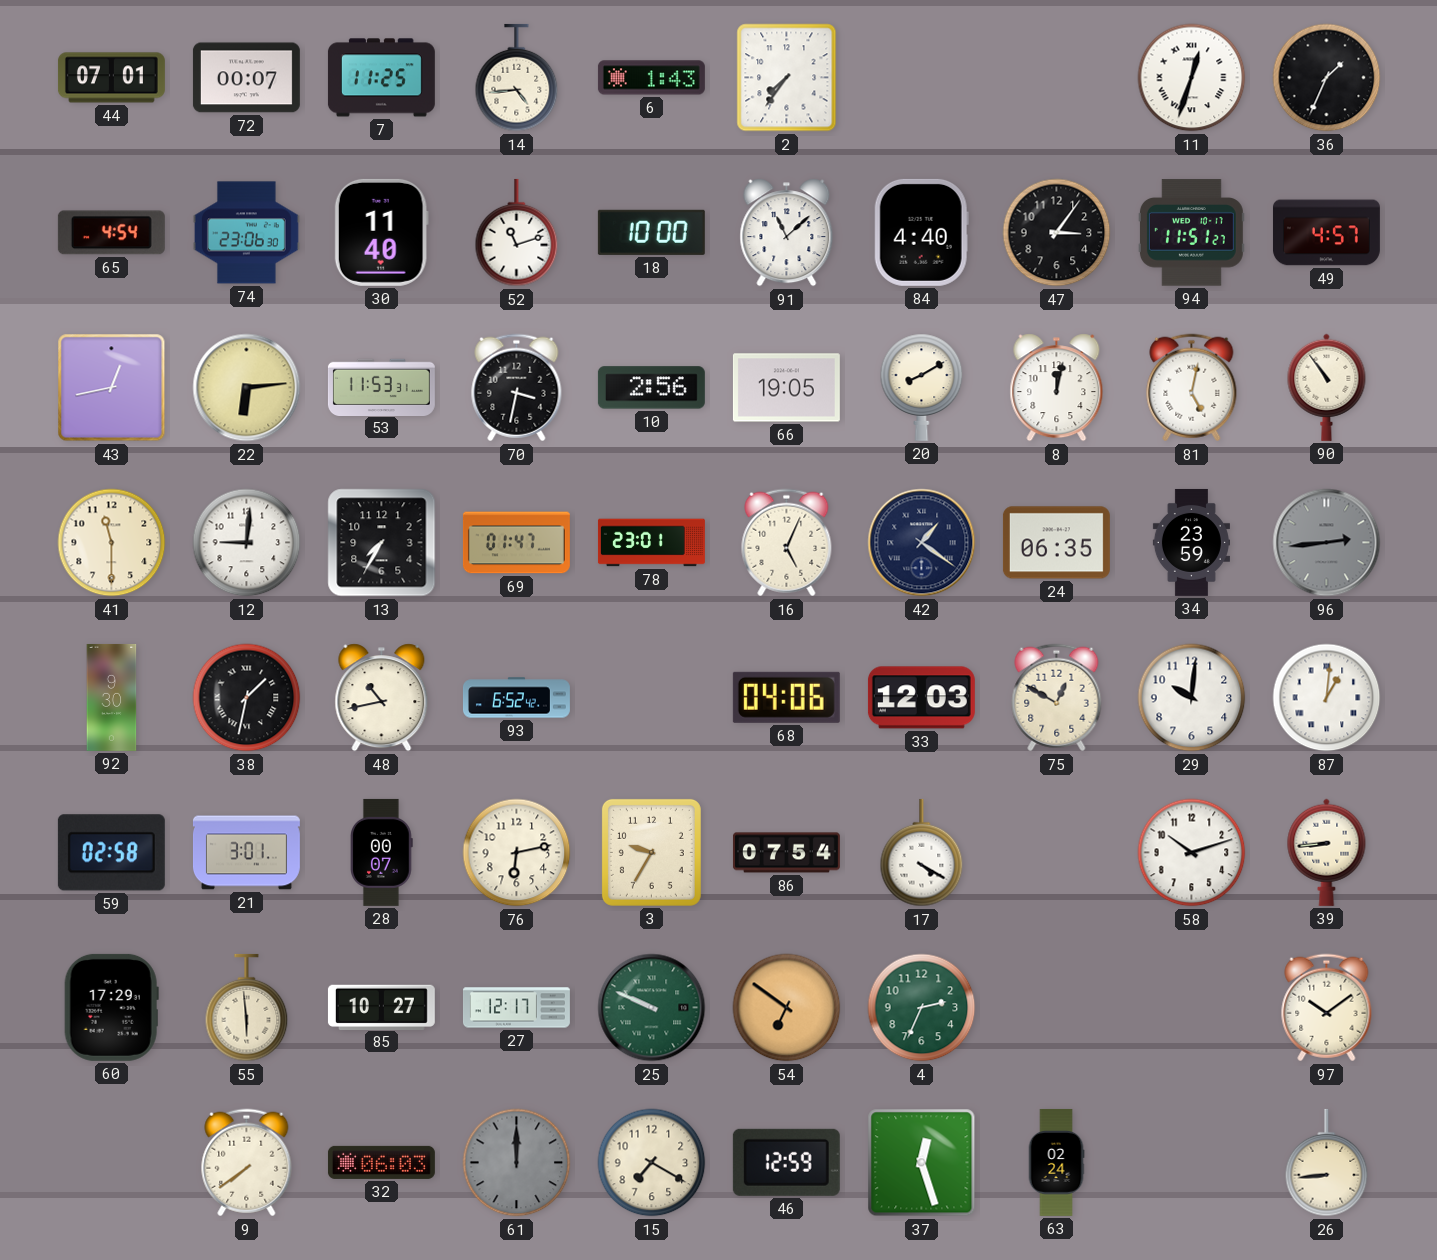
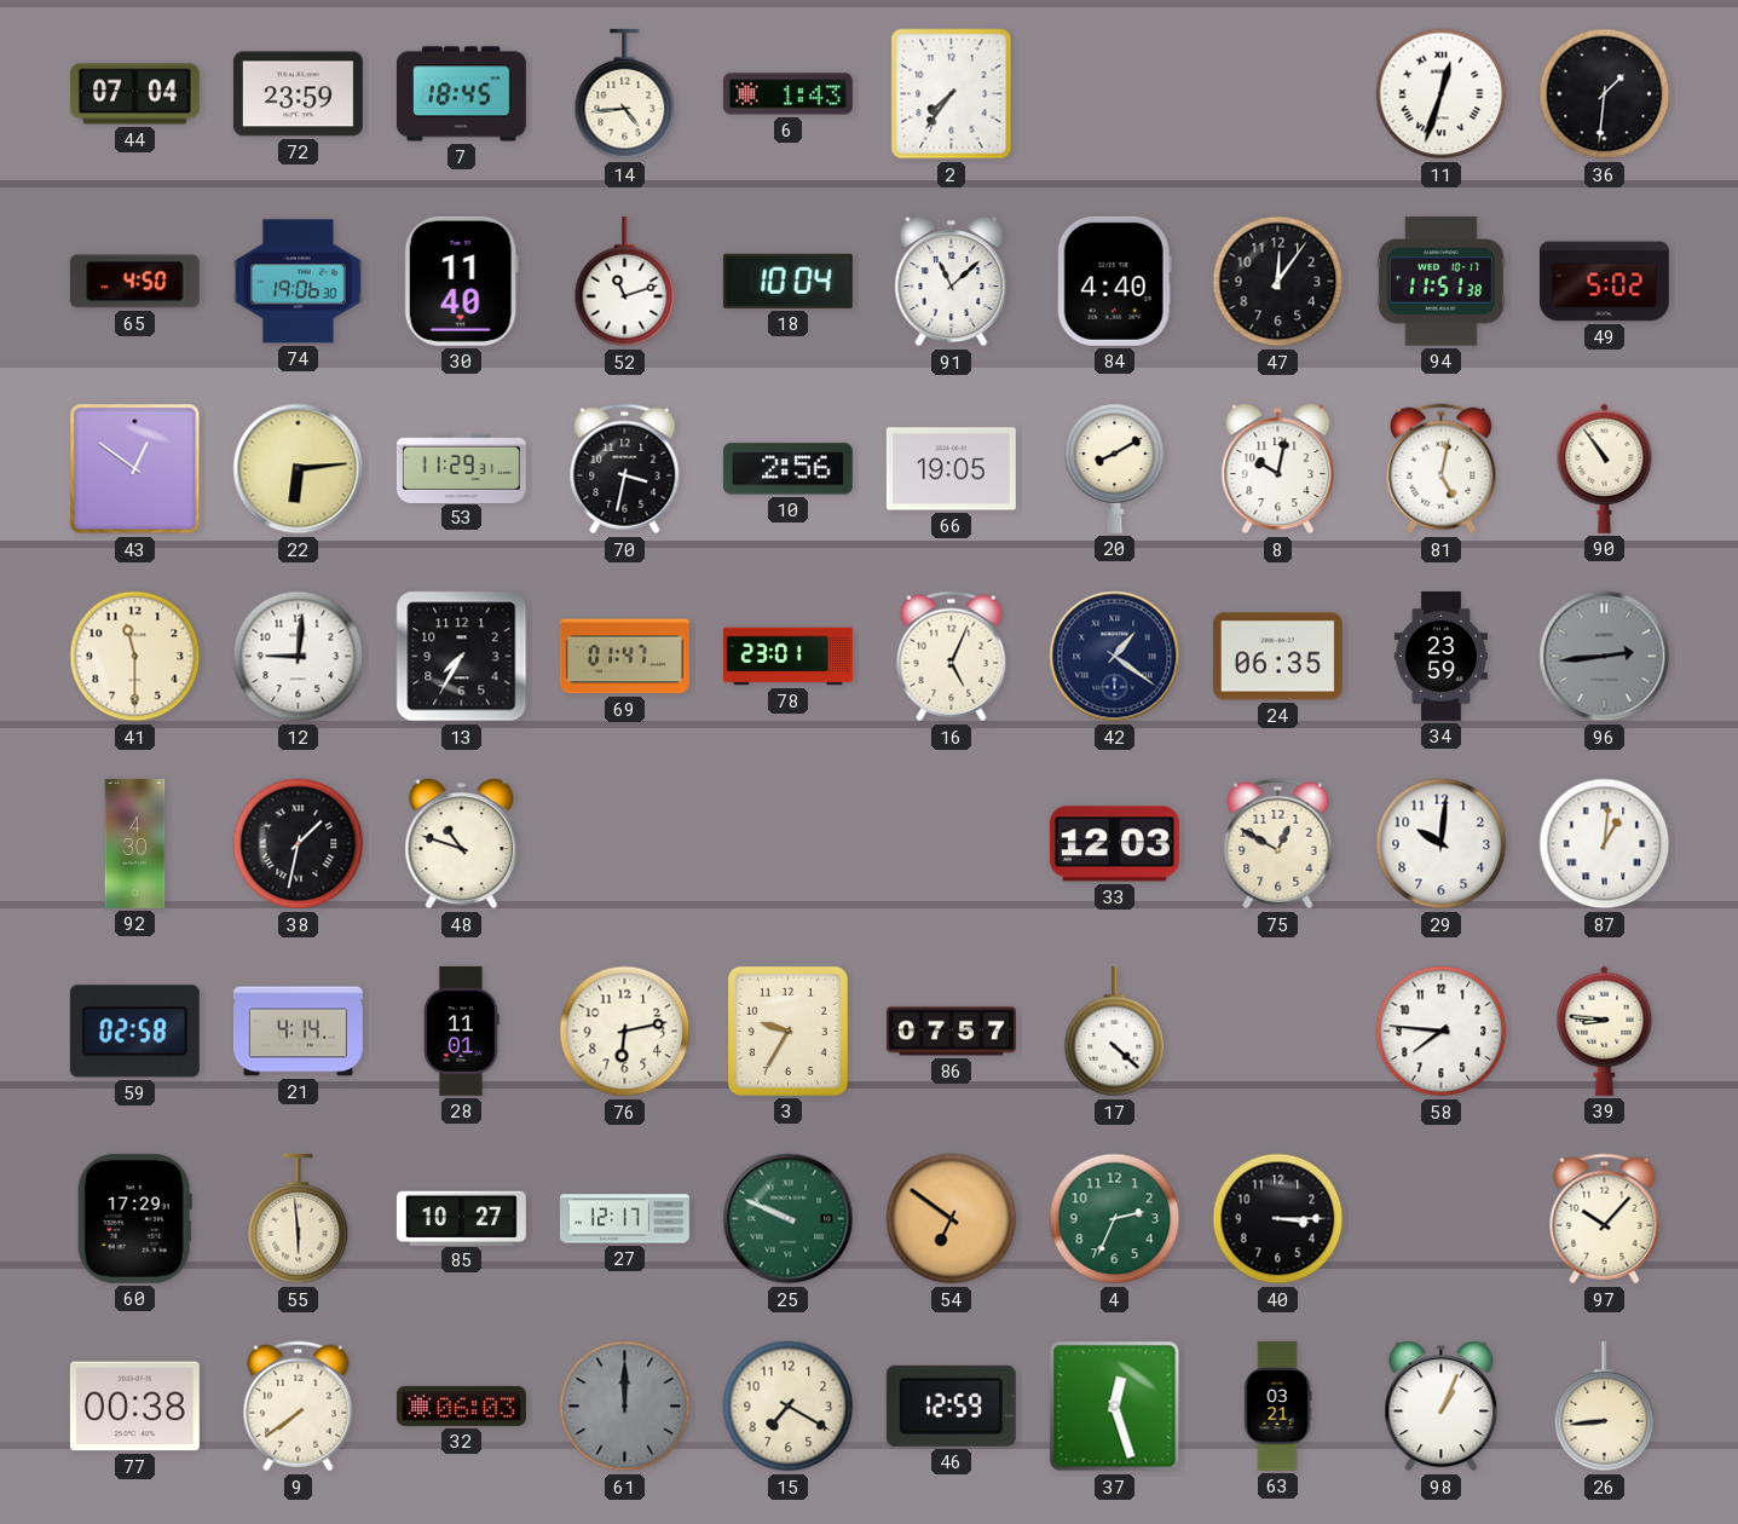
44: 07:01 -> 07:04
72: 00:07 -> 23:59
7: 11:25 -> 18:45
36: 1:34 -> 1:31
65: 4:54 -> 4:50
74: 23:06 -> 19:06
18: 10:00 -> 10:04
47: 3:06 -> 12:06
94: 11:51:27 -> 11:51:38
49: 4:57 -> 5:02
43: 12:43 -> 12:51
53: 11:53 -> 11:29
8: 12:02 -> 10:02
92: 9:30 -> 4:30
48: 10:43 -> 10:48
93: 6:52 -> none
68: 04:06 -> none
21: 3:01 -> 4:14
28: 00:07 -> 11:01
86: 07:54 -> 07:57
17: 4:20 -> 4:22
58: 10:12 -> 7:46
39: 8:44 -> 8:46
40: none -> 3:15
97: 10:09 -> 10:07
77: none -> 00:38
63: 02:24 -> 03:21
98: none -> 1:04
